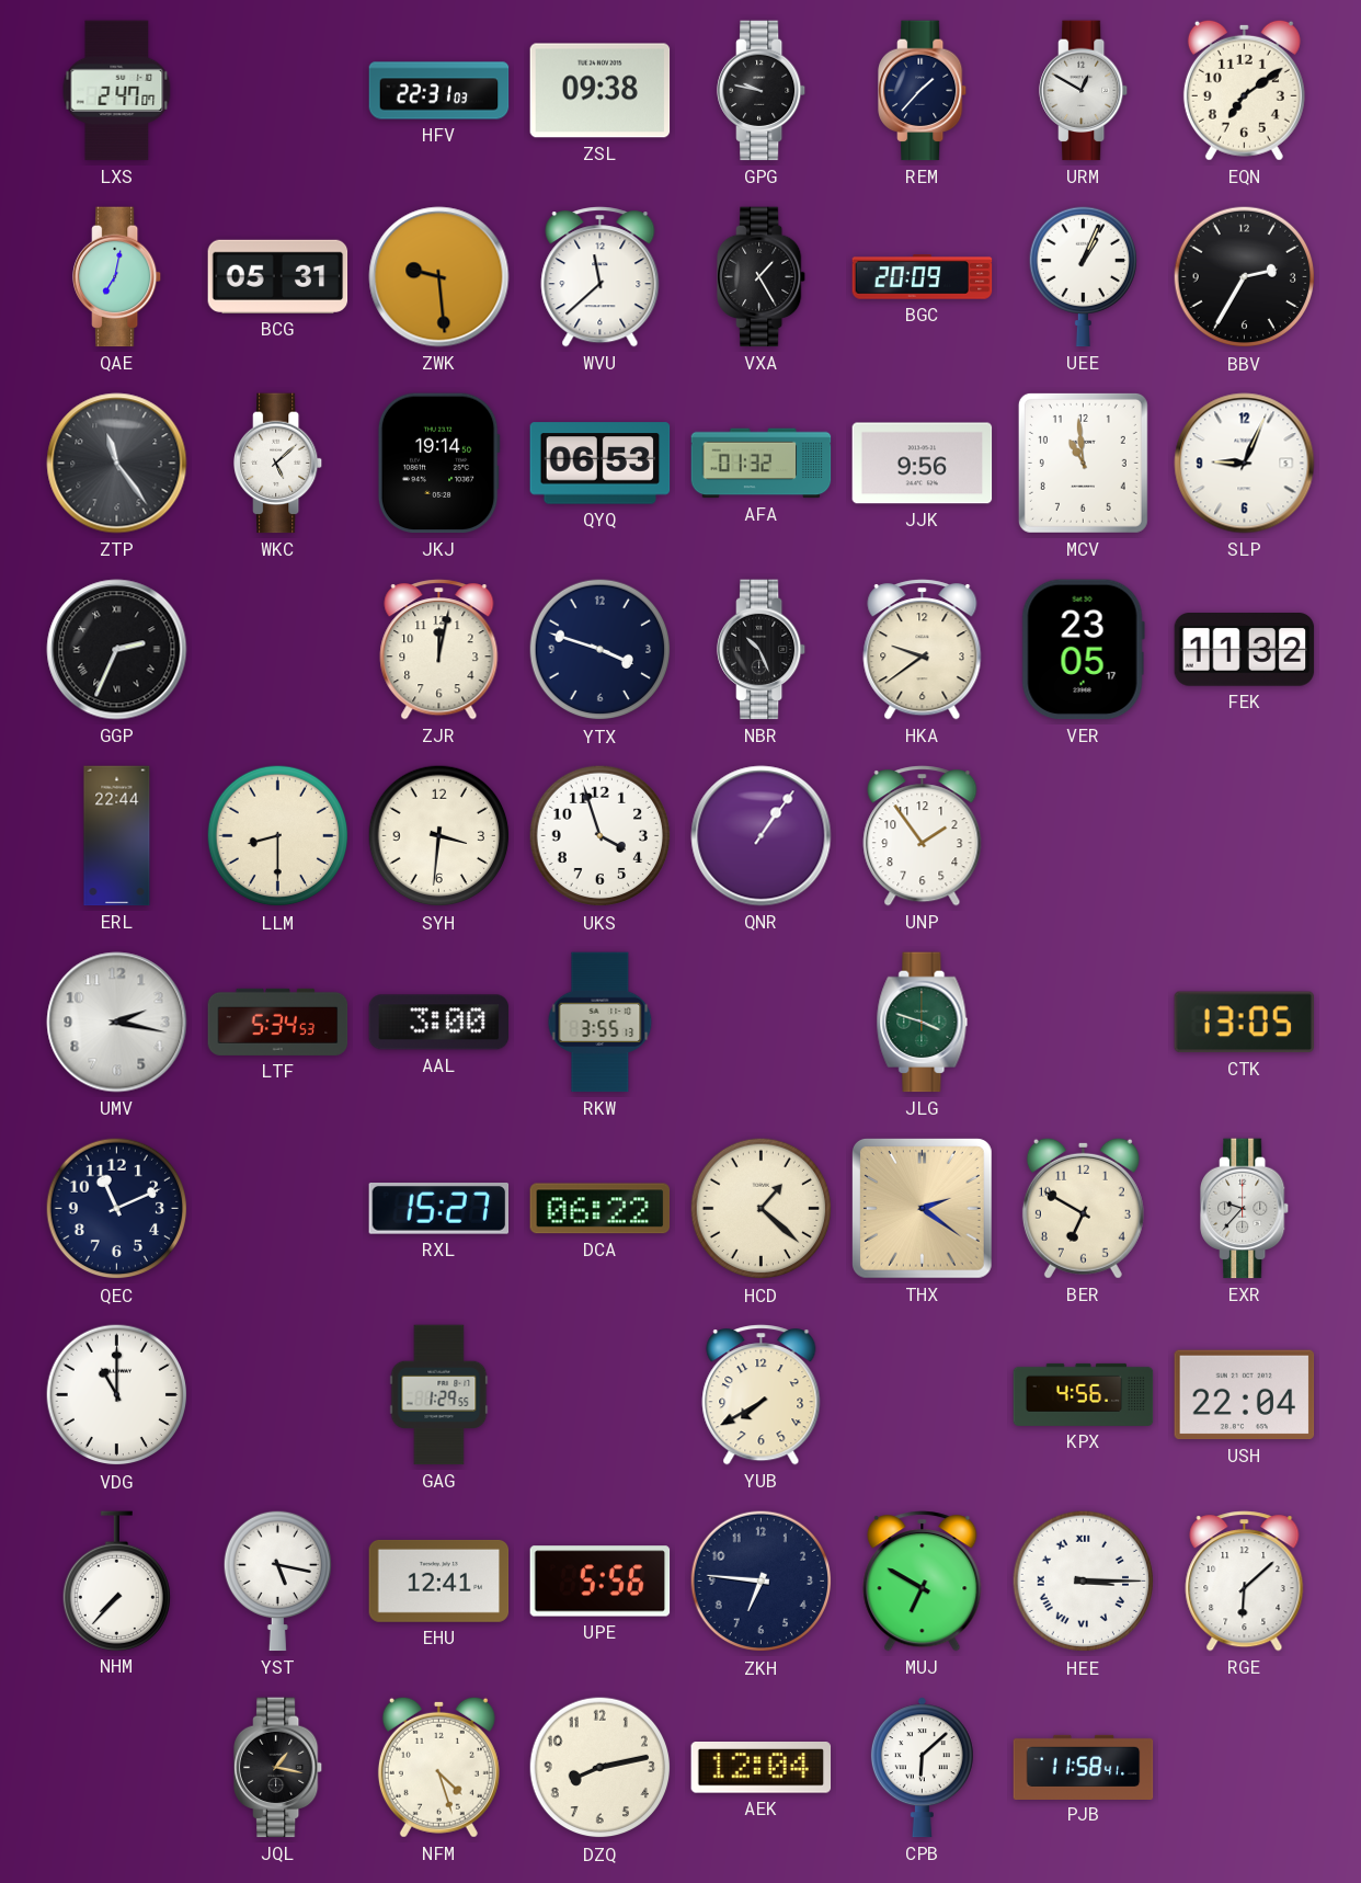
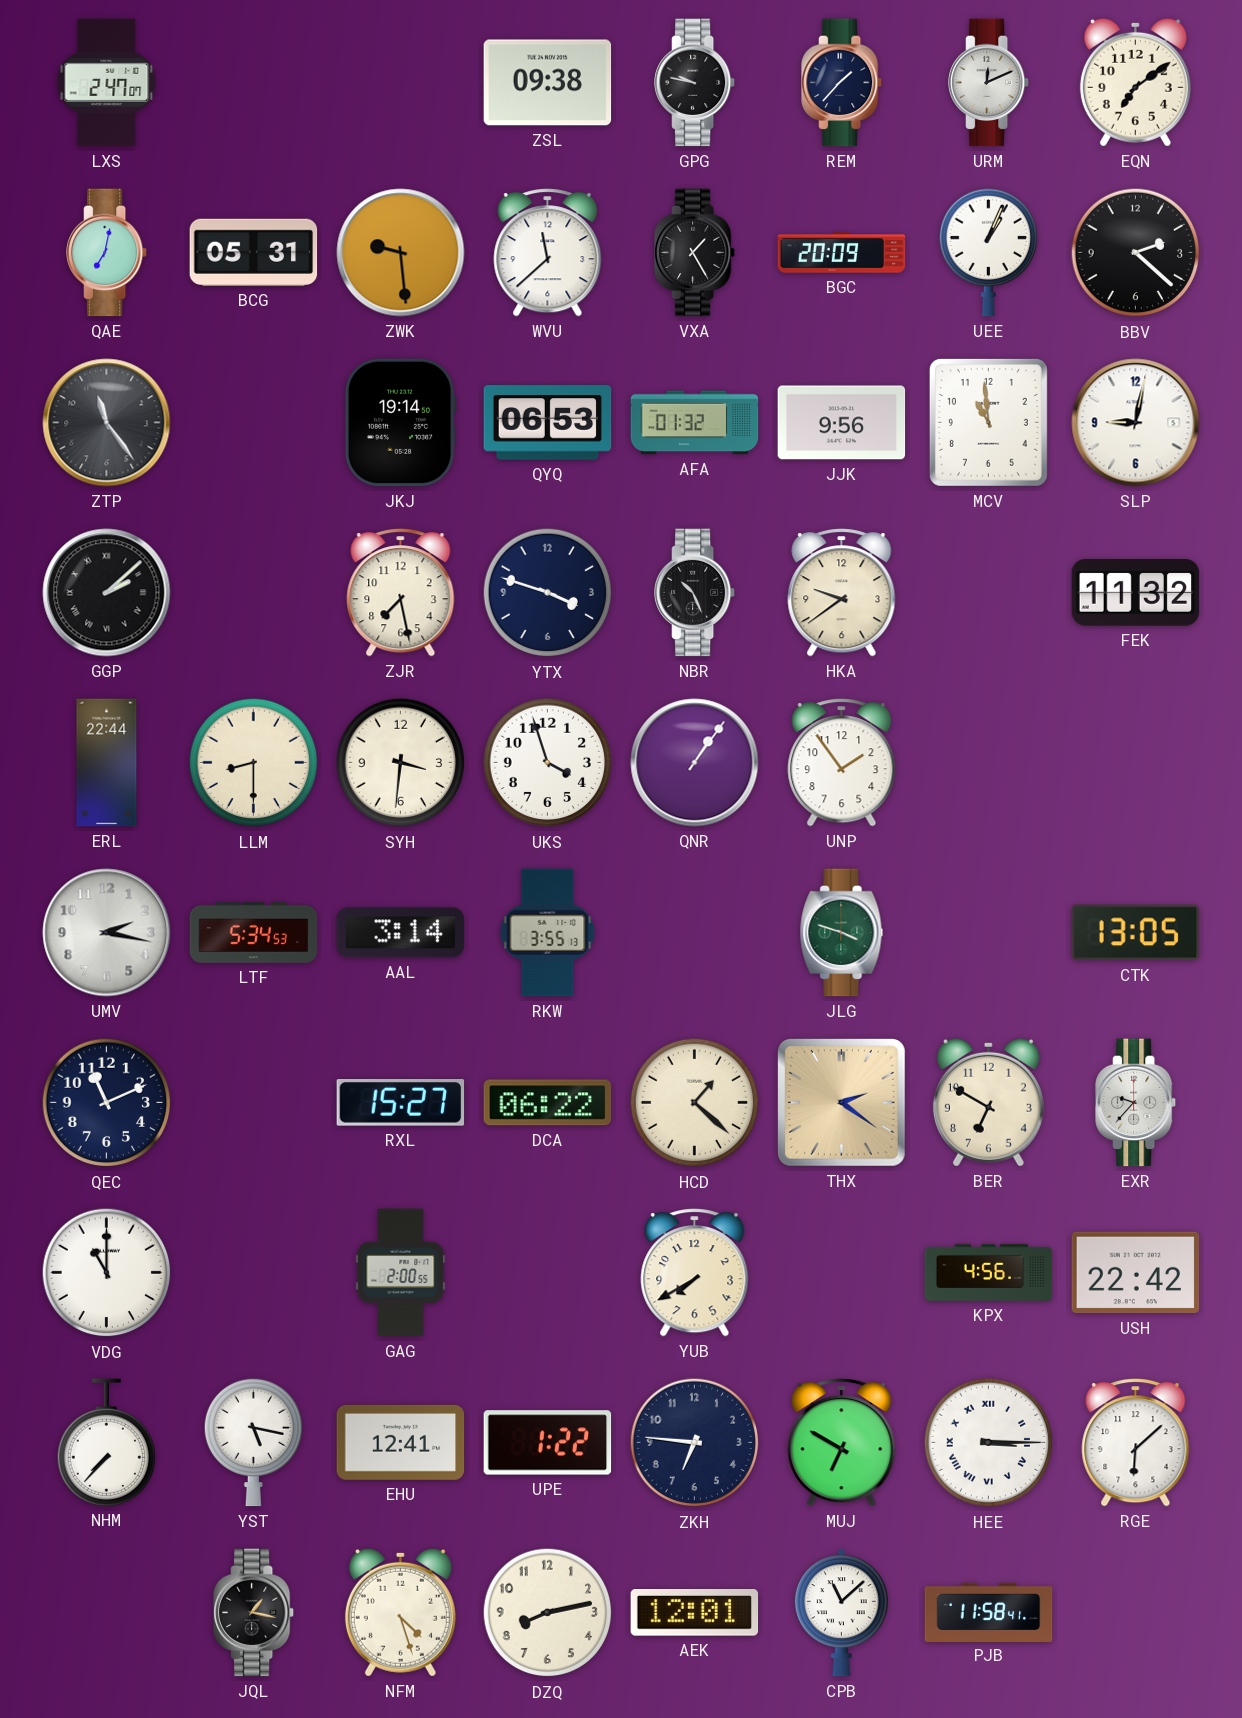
HFV: 22:31 -> none
URM: 12:50 -> 12:11
BBV: 2:35 -> 2:22
WKC: 5:08 -> none
SLP: 9:04 -> 9:02
GGP: 2:34 -> 2:08
ZJR: 12:02 -> 7:28
VER: 23:05 -> none
AAL: 3:00 -> 3:14
GAG: 1:29 -> 2:00
USH: 22:04 -> 22:42
UPE: 5:56 -> 1:22
AEK: 12:04 -> 12:01
CPB: 6:08 -> 11:08
